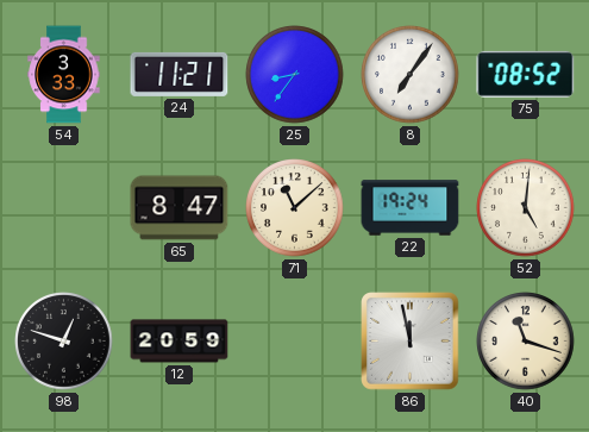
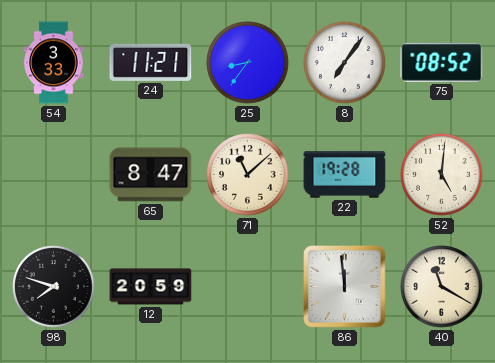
22: 19:24 -> 19:28
98: 12:48 -> 7:48
86: 11:58 -> 11:59
40: 11:18 -> 11:20
